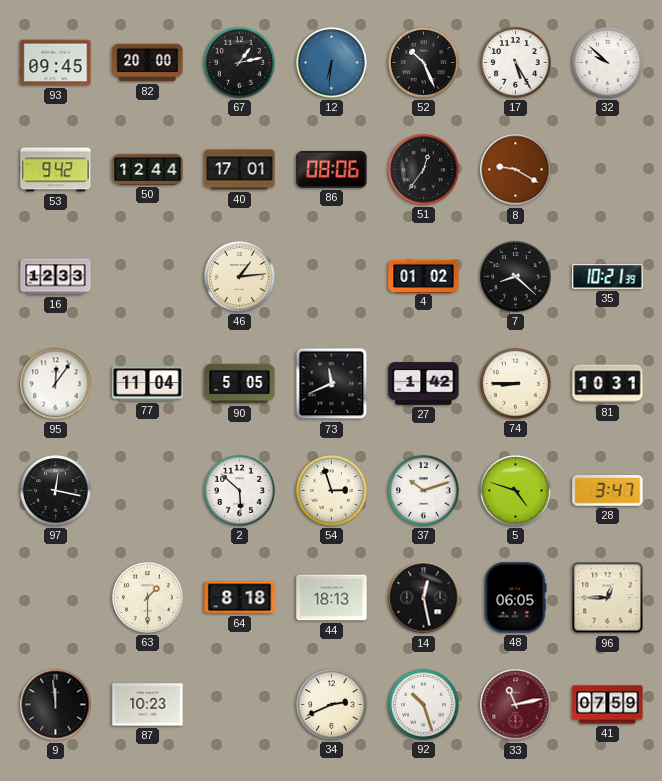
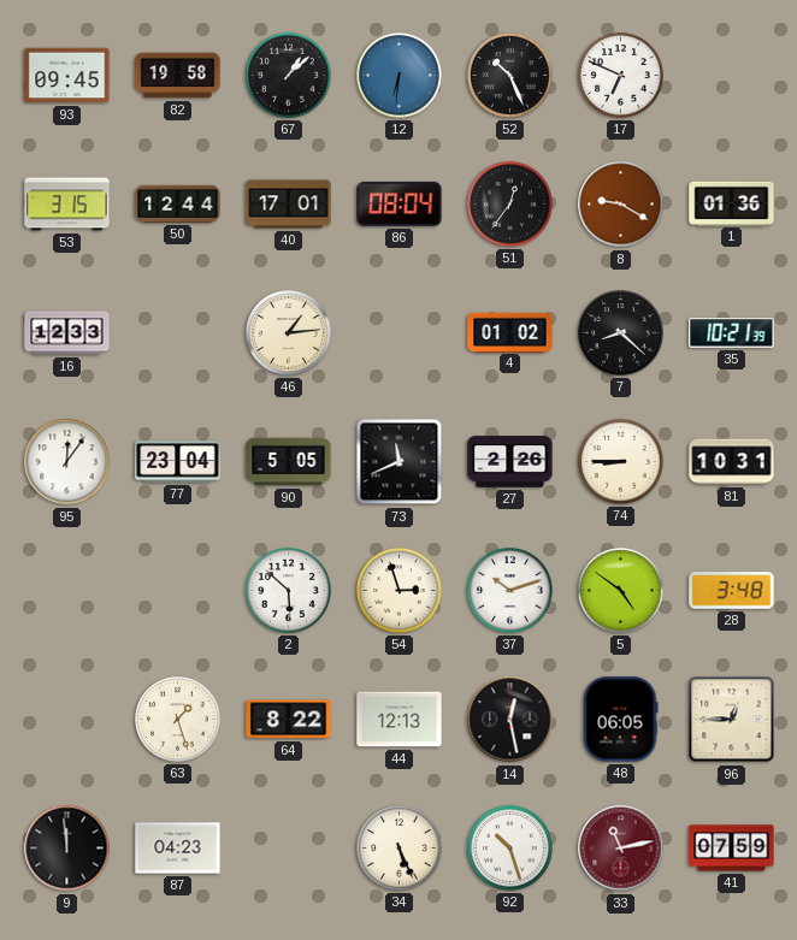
82: 20:00 -> 19:58
67: 1:13 -> 1:08
17: 5:25 -> 6:49
32: 9:52 -> none
53: 9:42 -> 3:15
86: 08:06 -> 08:04
1: none -> 01:36
77: 11:04 -> 23:04
27: 1:42 -> 2:26
97: 12:17 -> none
5: 4:48 -> 4:51
28: 3:47 -> 3:48
63: 1:30 -> 1:27
64: 8:18 -> 8:22
44: 18:13 -> 12:13
87: 10:23 -> 04:23
34: 2:41 -> 5:26
